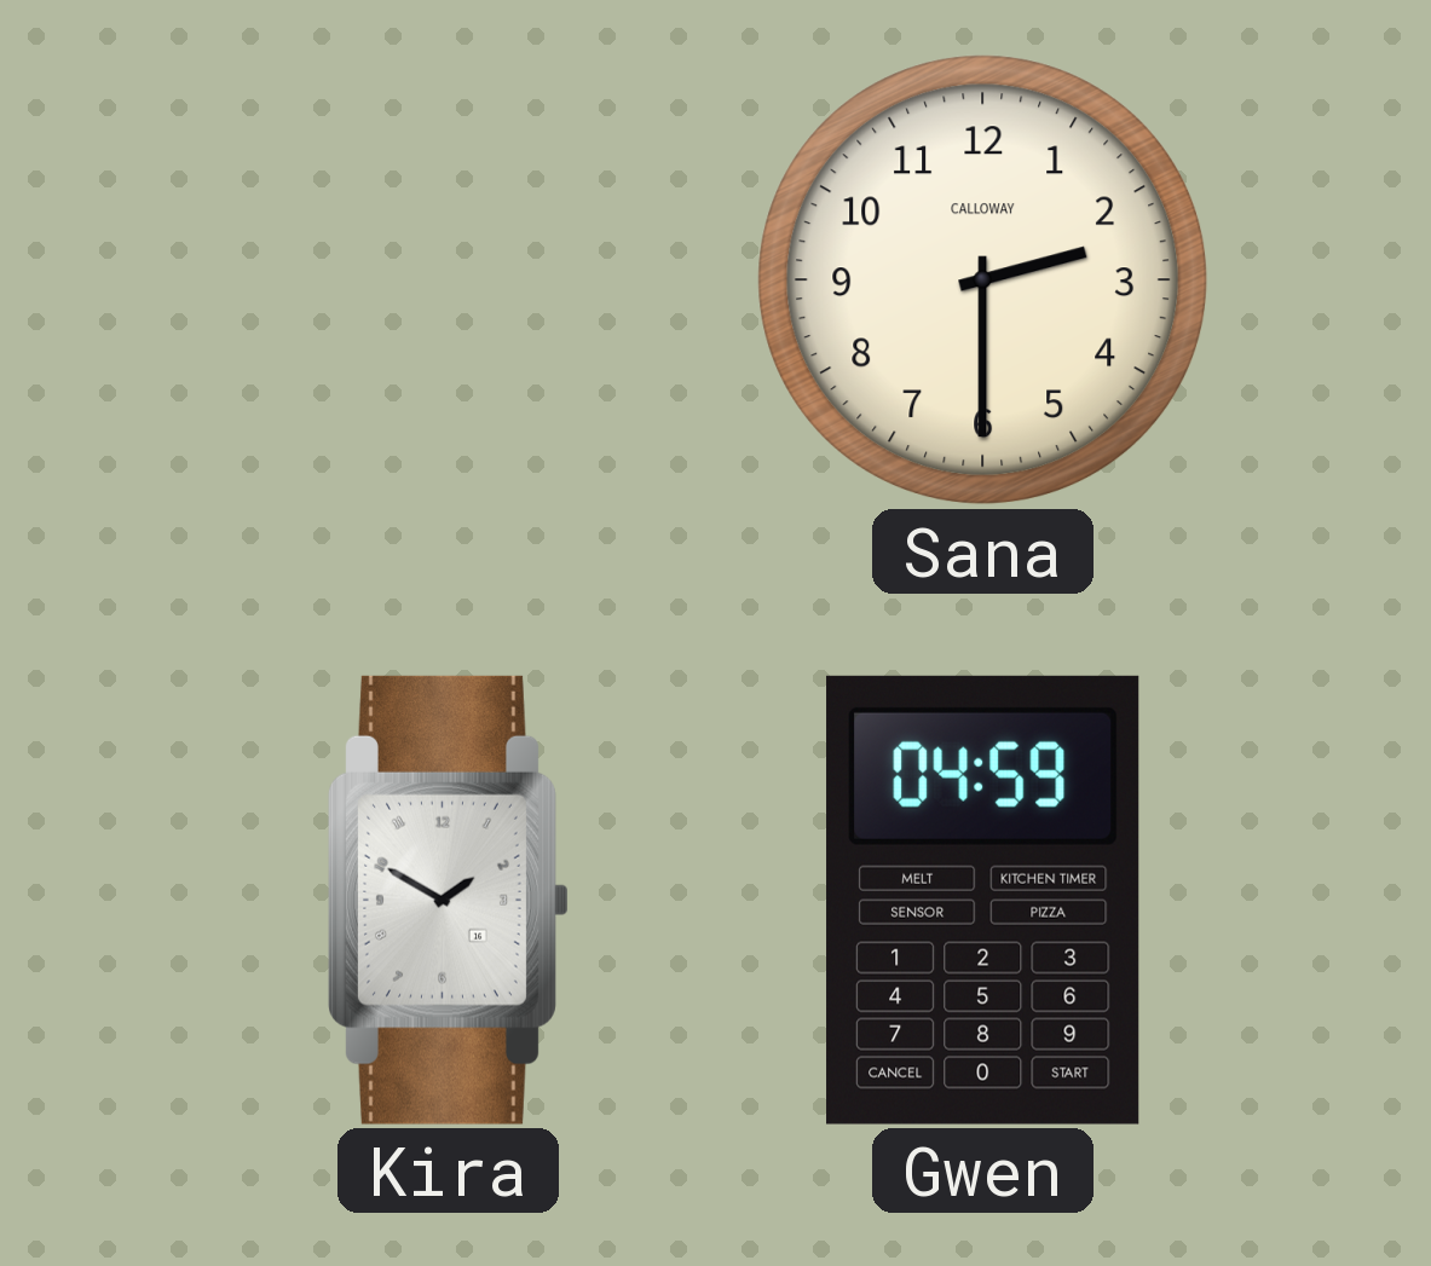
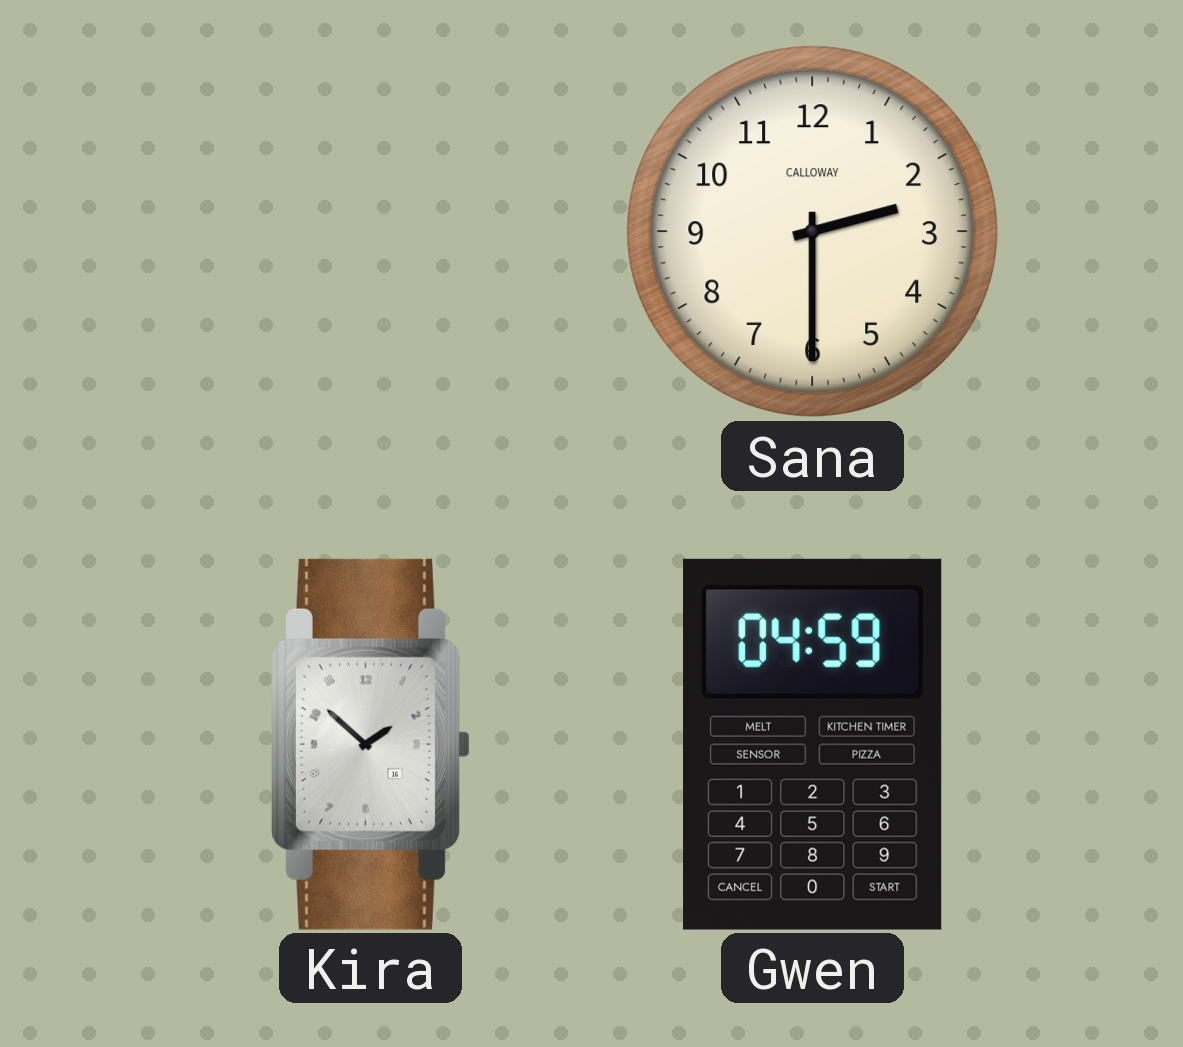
Kira: 1:50 -> 1:52
